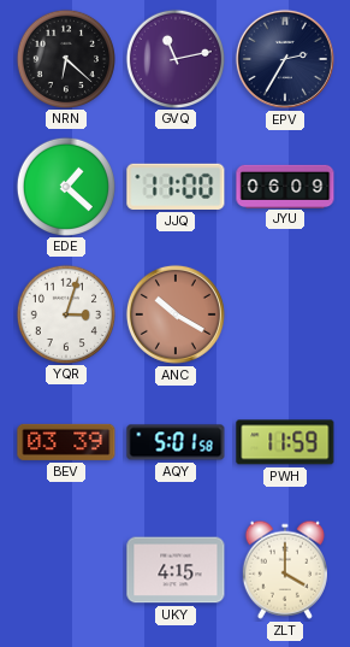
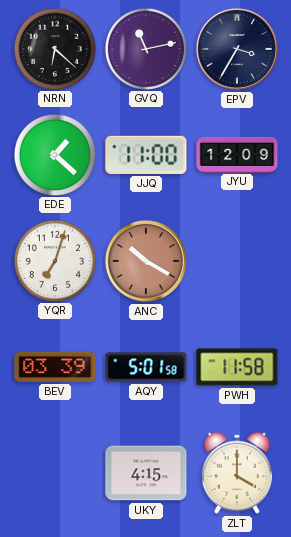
EPV: 2:35 -> 3:35
JYU: 06:09 -> 12:09
YQR: 3:03 -> 7:03
PWH: 11:59 -> 11:58
